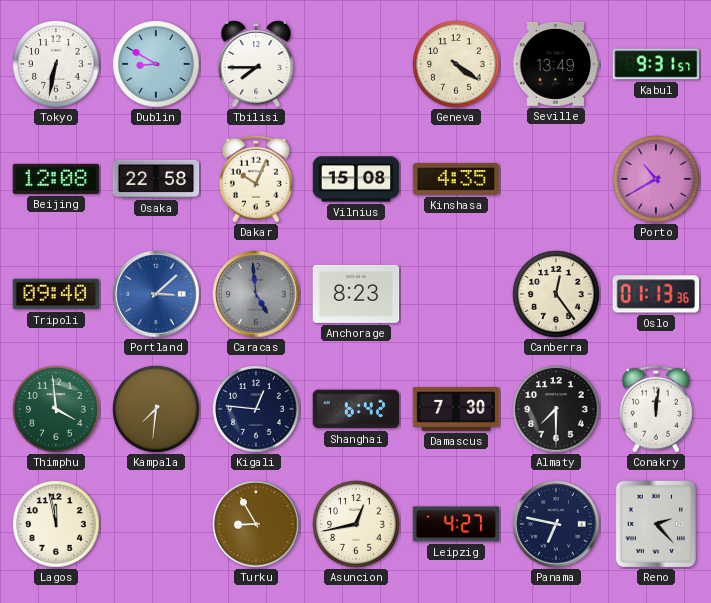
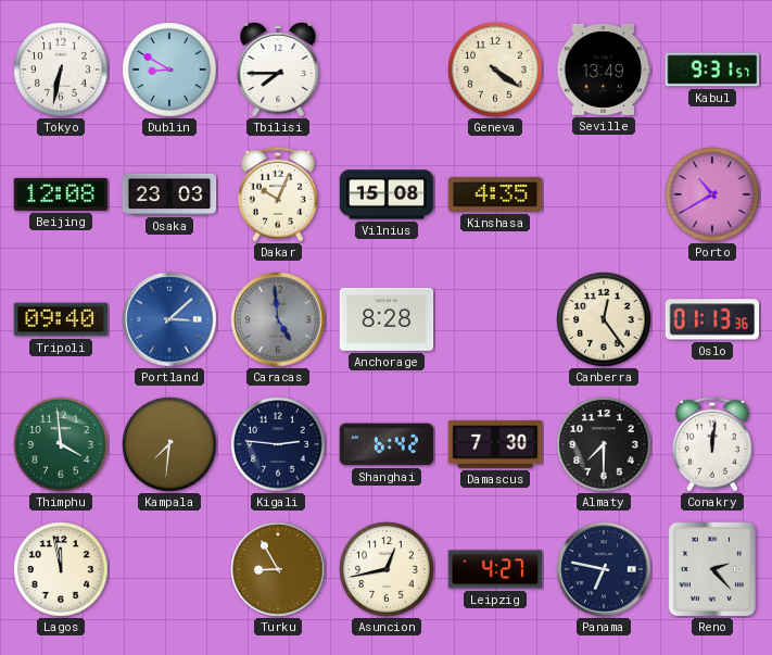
Osaka: 22:58 -> 23:03
Anchorage: 8:23 -> 8:28
Kigali: 12:46 -> 2:46
